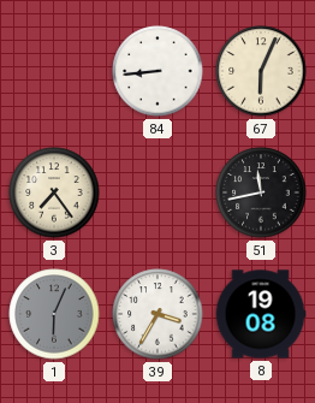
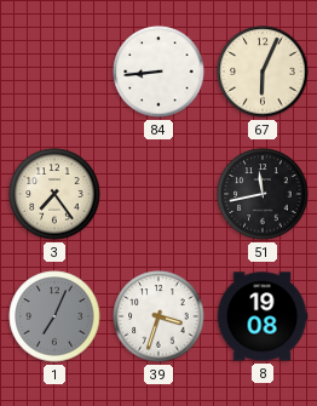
1: 6:04 -> 7:04
39: 3:35 -> 3:33
